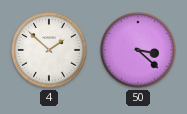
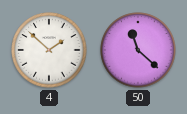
50: 3:22 -> 11:22
